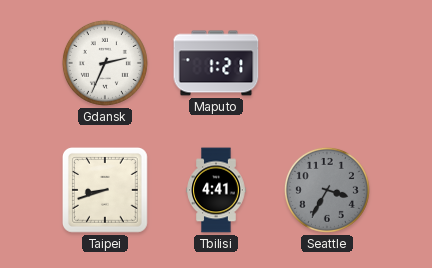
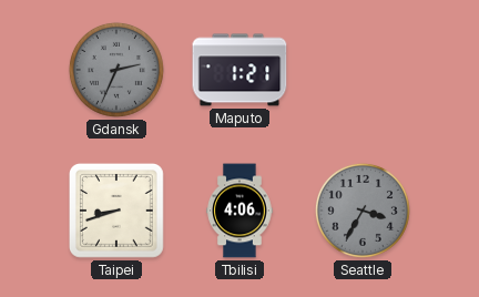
Gdansk dial: white -> grey
Tbilisi: 4:41 -> 4:06
